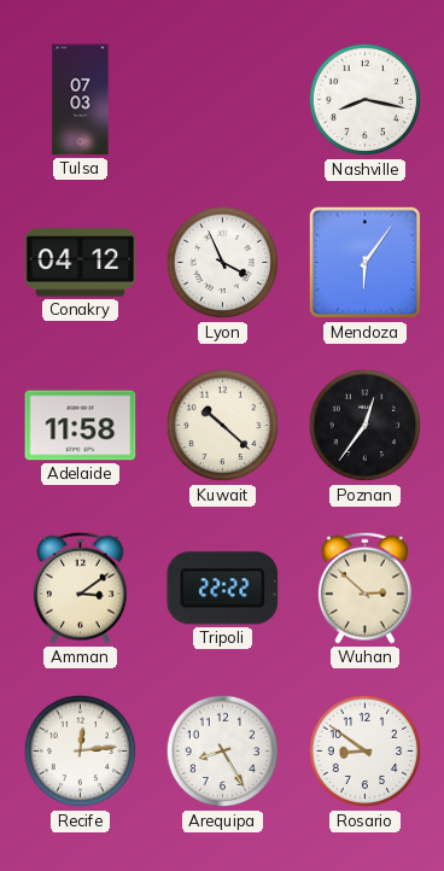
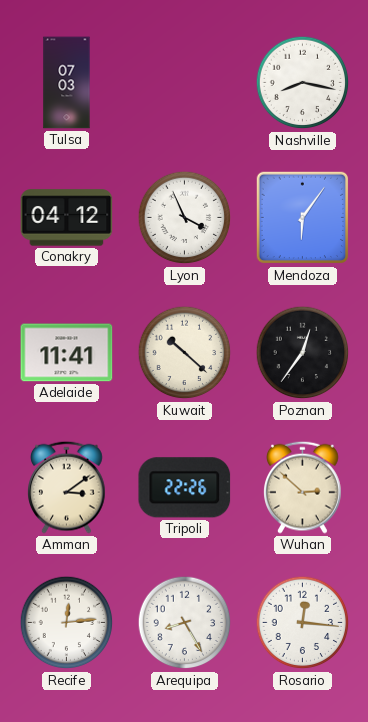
Adelaide: 11:58 -> 11:41
Tripoli: 22:22 -> 22:26
Rosario: 8:51 -> 12:16
